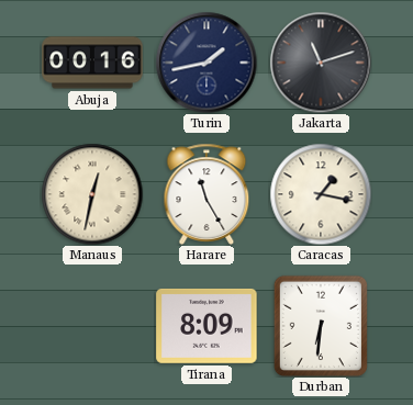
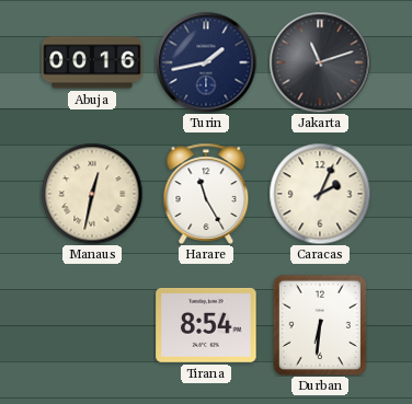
Caracas: 1:17 -> 2:04
Tirana: 8:09 -> 8:54
